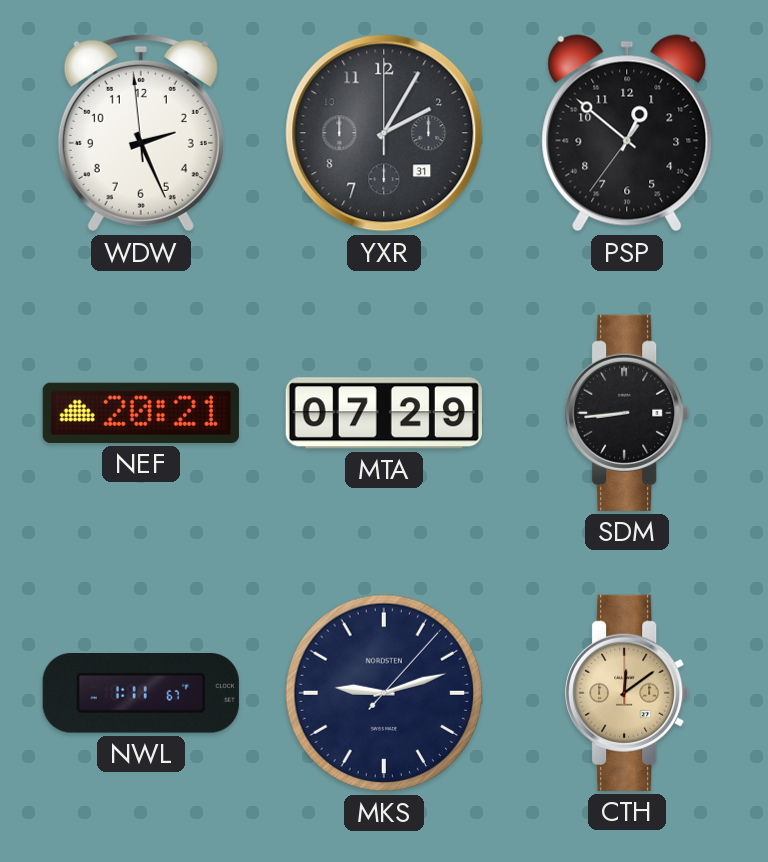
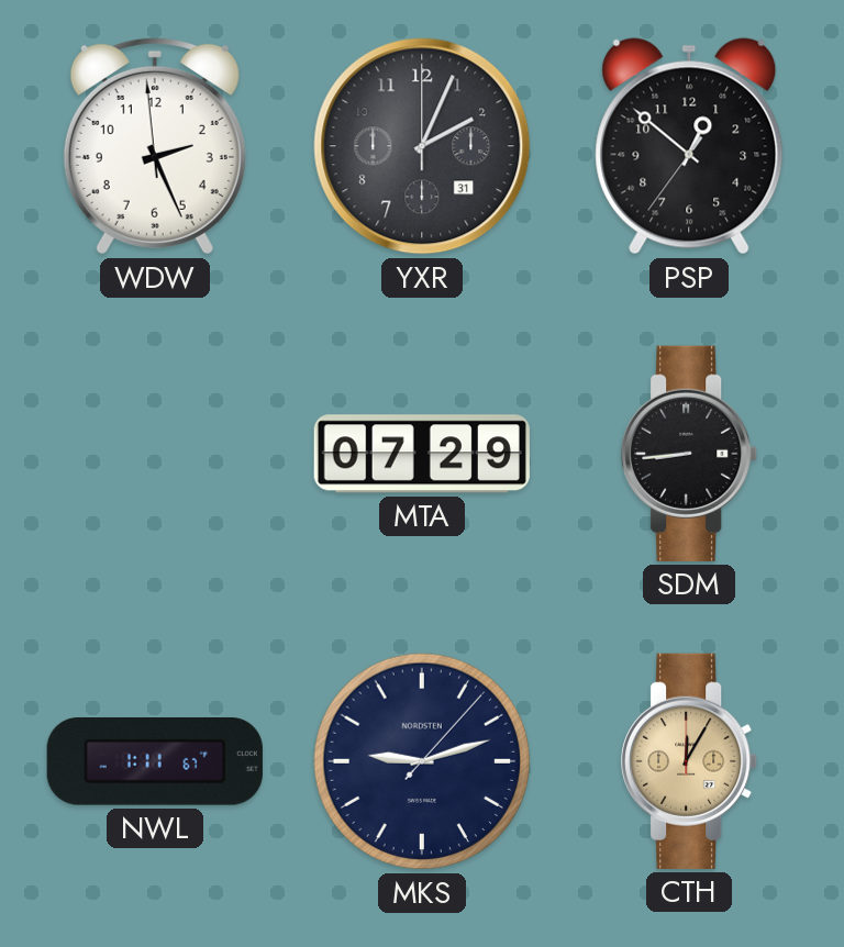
YXR: 2:05 -> 2:04
NEF: 20:21 -> none
CTH: 12:09 -> 12:05
